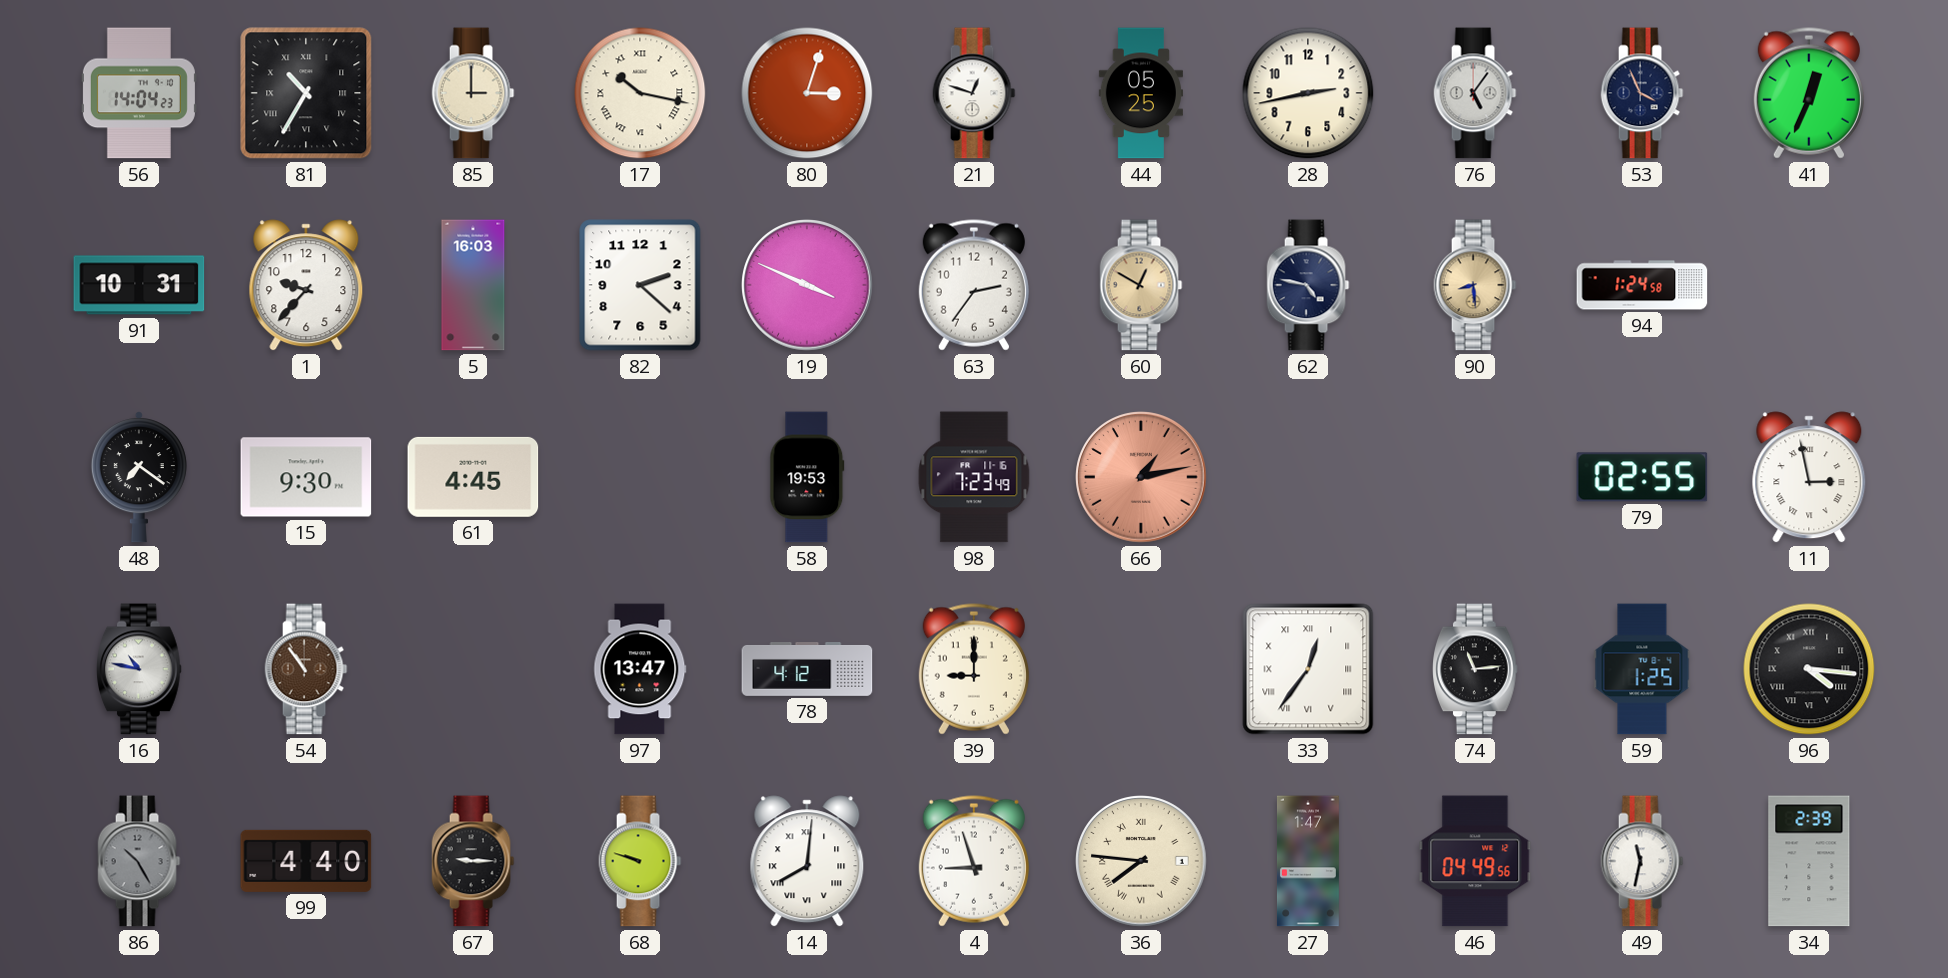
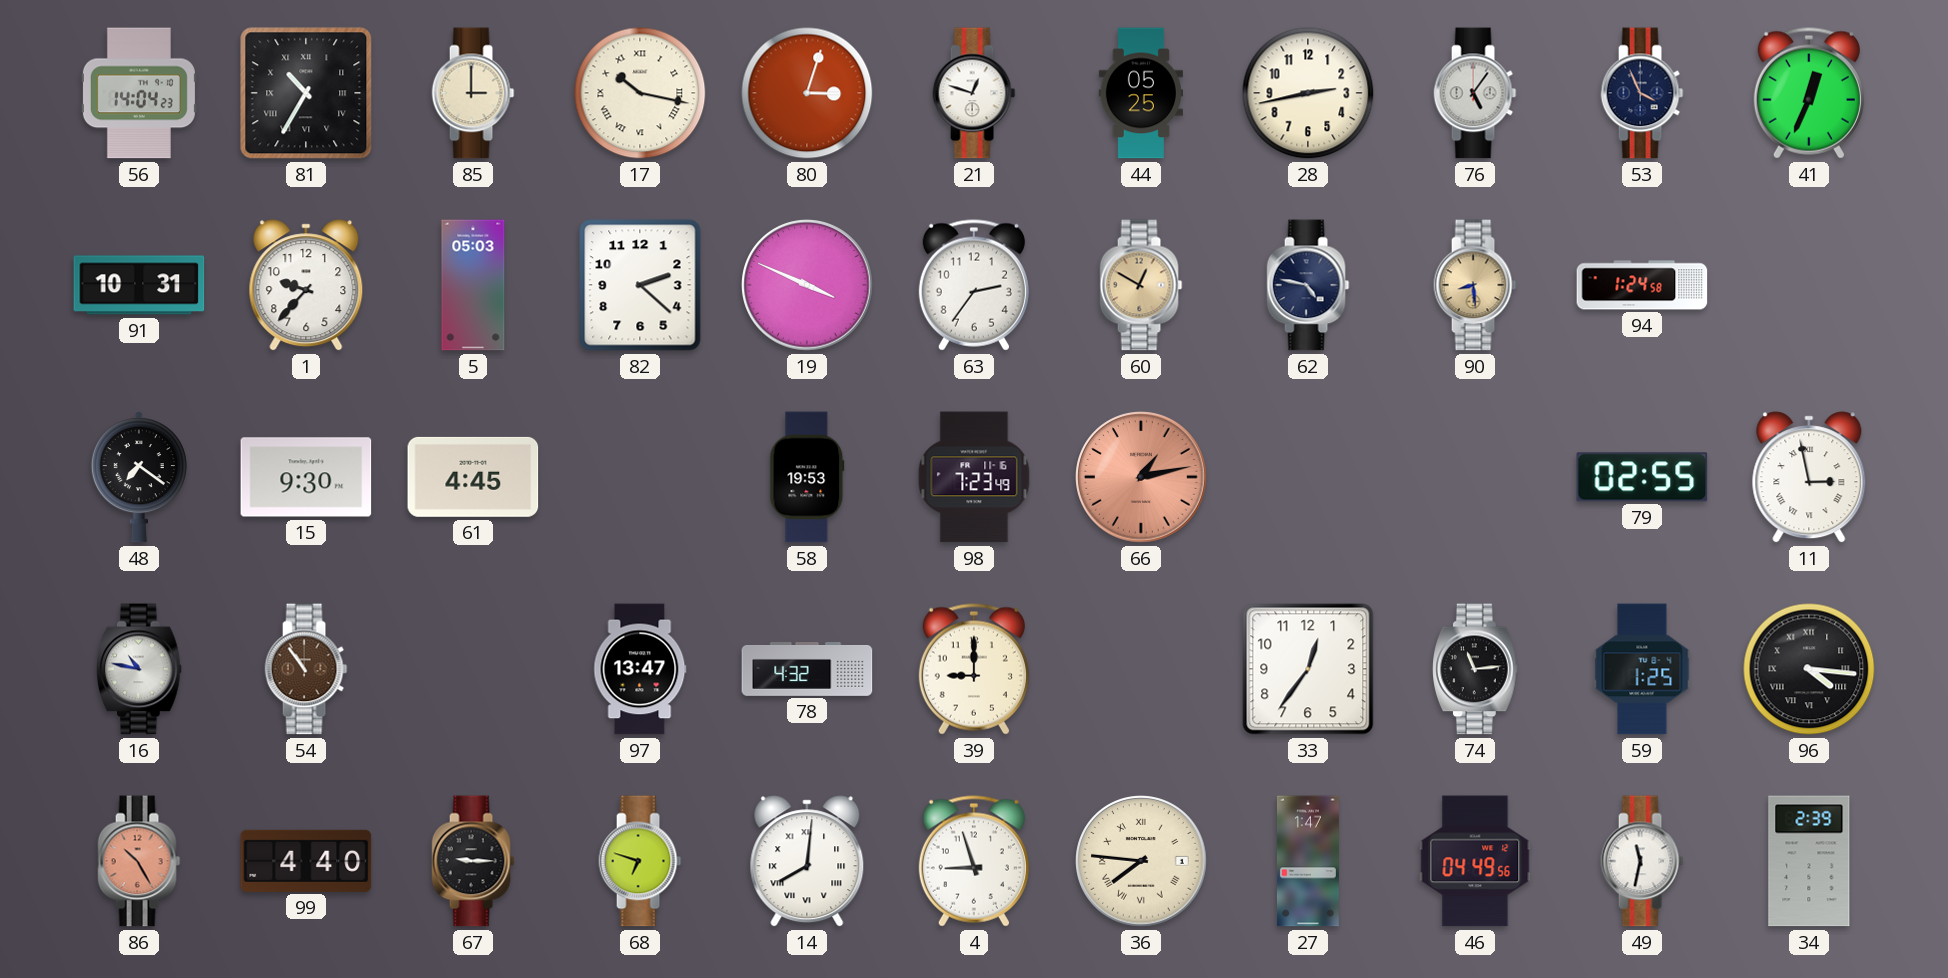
5: 16:03 -> 05:03
78: 4:12 -> 4:32
33 numerals: Roman -> Arabic
86 dial: grey -> salmon
68: 9:48 -> 6:48
